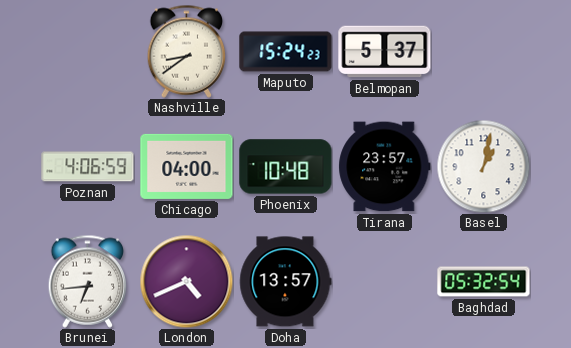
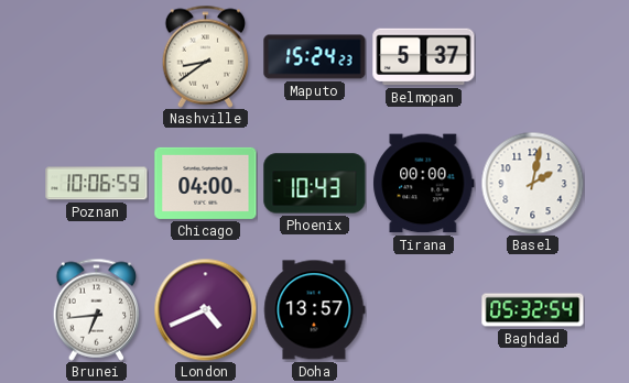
Poznan: 4:06 -> 10:06
Phoenix: 10:48 -> 10:43
Tirana: 23:57 -> 00:00
Basel: 1:02 -> 2:02
